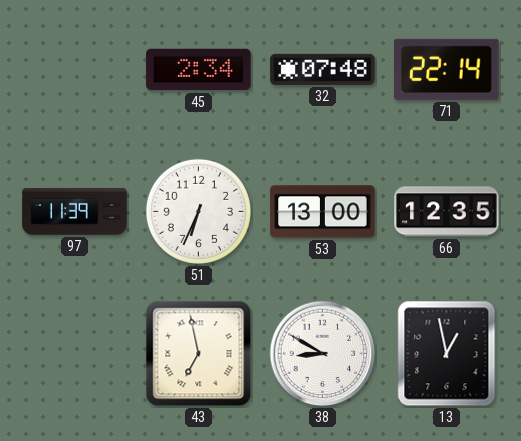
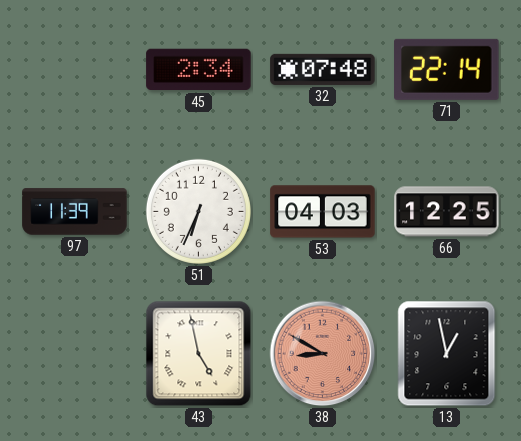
53: 13:00 -> 04:03
66: 12:35 -> 12:25
43: 6:58 -> 4:58
38 dial: white -> salmon
